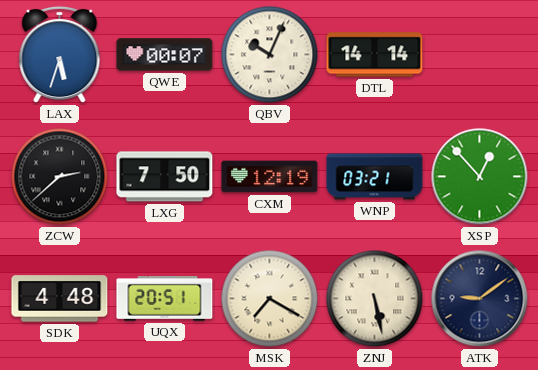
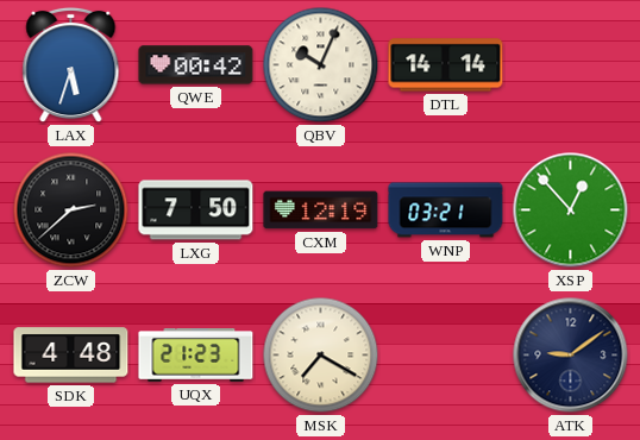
QWE: 00:07 -> 00:42
UQX: 20:51 -> 21:23
ZNJ: 5:28 -> none
